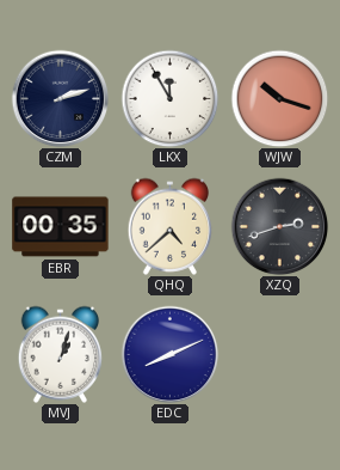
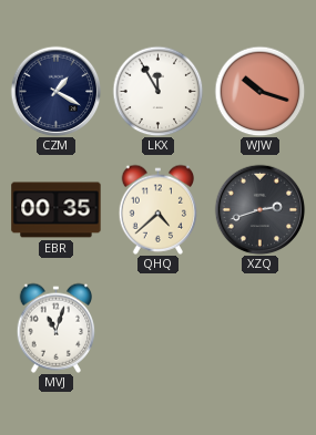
CZM: 2:12 -> 1:20
MVJ: 1:03 -> 11:03
EDC: 8:11 -> none
